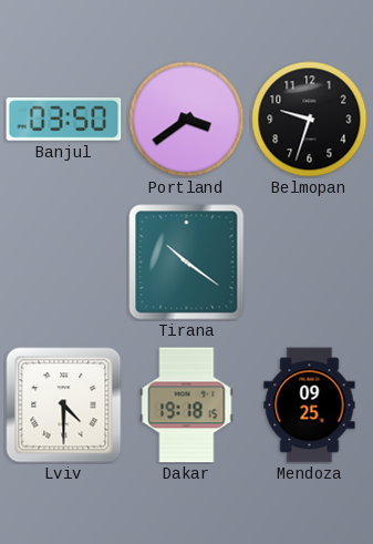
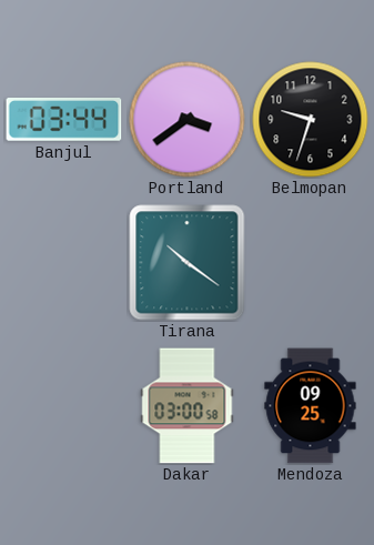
Banjul: 03:50 -> 03:44
Lviv: 4:30 -> none
Dakar: 19:18 -> 03:00
